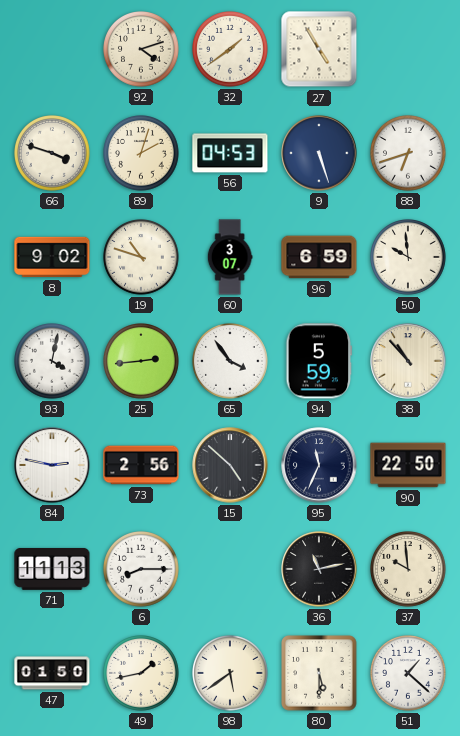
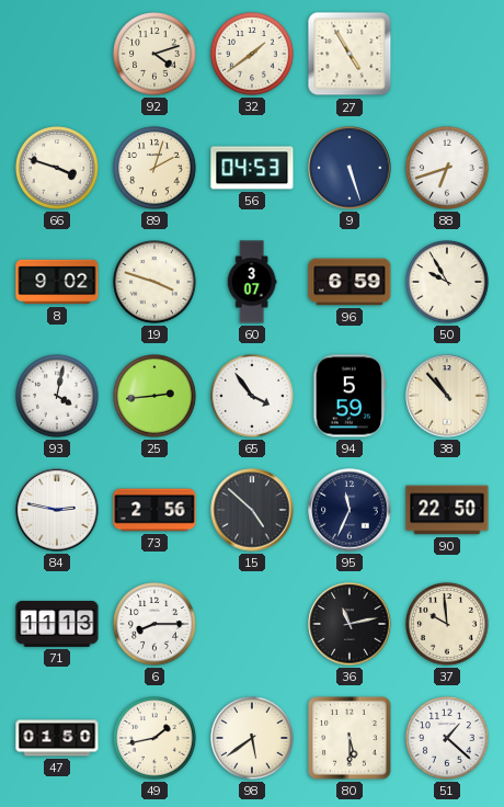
19: 10:48 -> 3:48
50: 9:59 -> 9:55
